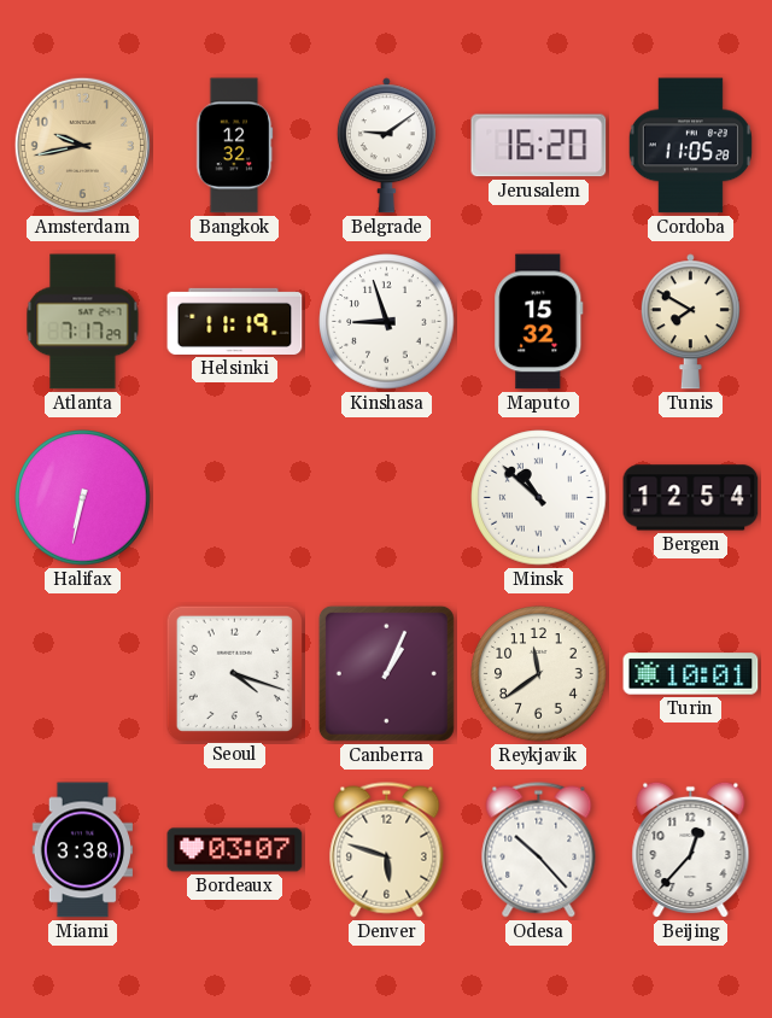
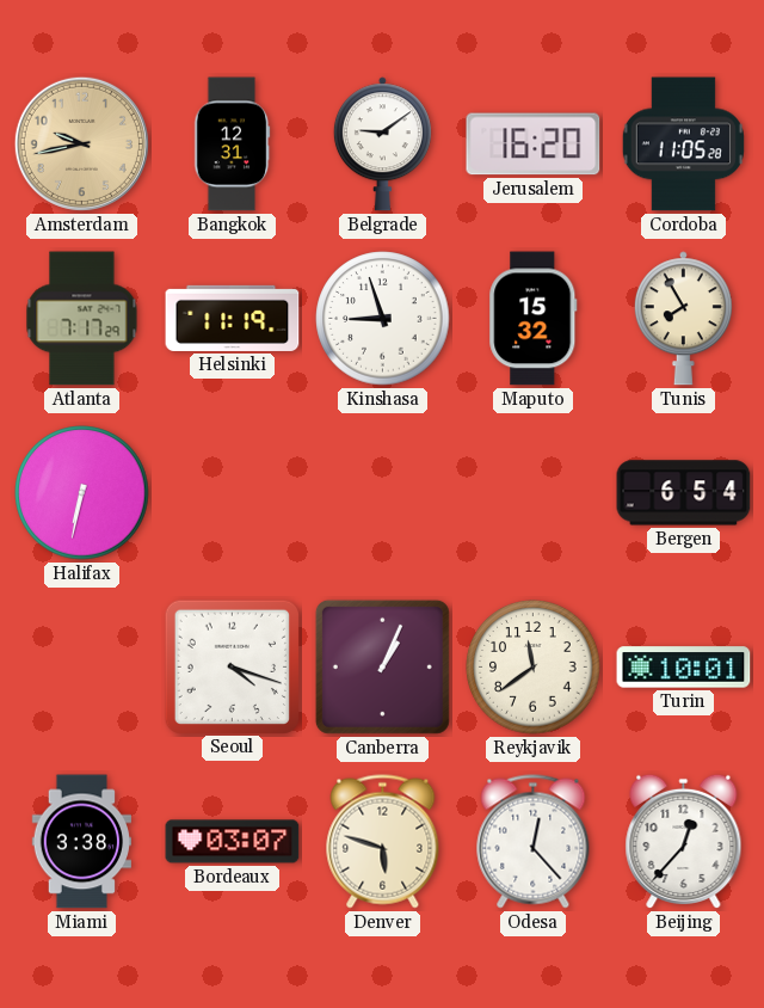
Bangkok: 12:32 -> 12:31
Tunis: 7:50 -> 7:55
Minsk: 10:52 -> none
Bergen: 12:54 -> 6:54
Odesa: 10:23 -> 12:23
